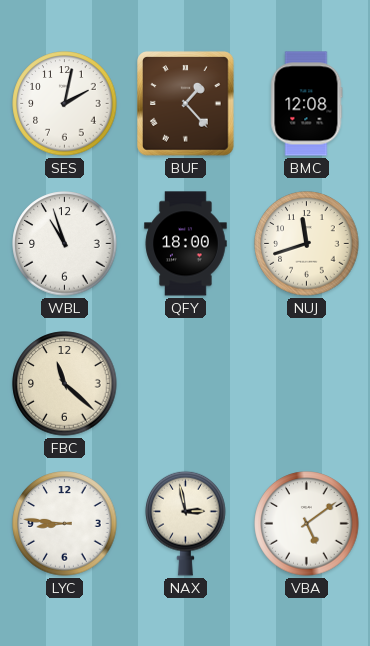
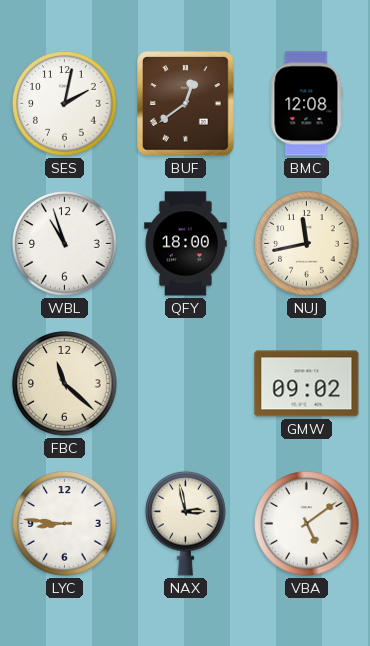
BUF: 1:23 -> 12:39
NUJ: 11:42 -> 11:43
GMW: none -> 09:02
